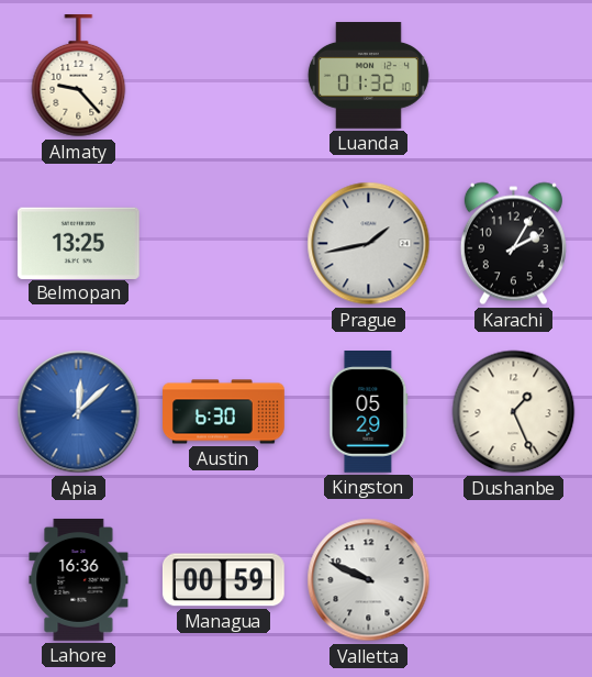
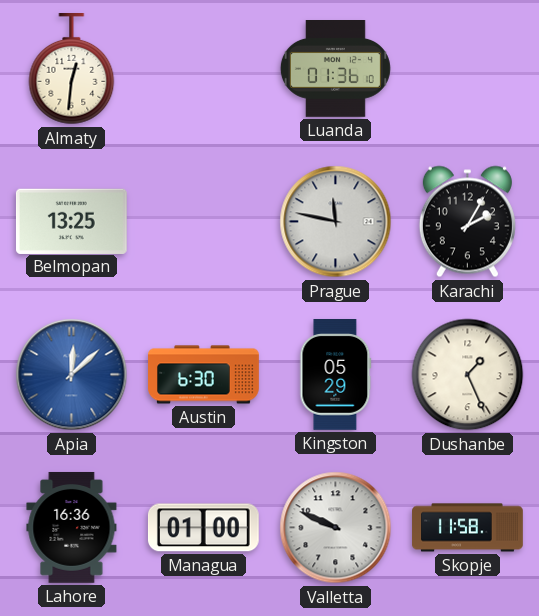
Almaty: 9:23 -> 12:31
Luanda: 01:32 -> 01:36
Prague: 1:43 -> 11:47
Managua: 00:59 -> 01:00
Skopje: none -> 11:58
